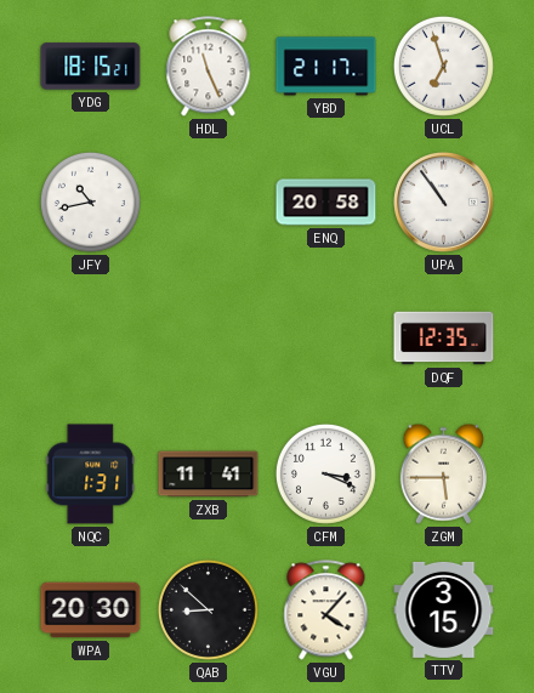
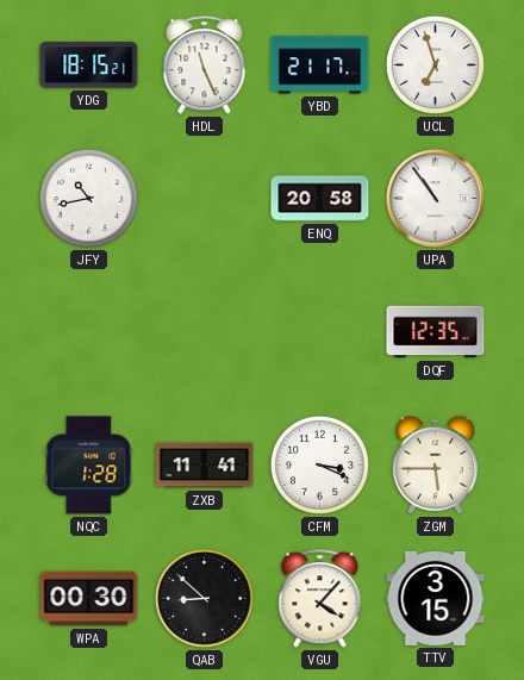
NQC: 1:31 -> 1:28
WPA: 20:30 -> 00:30
